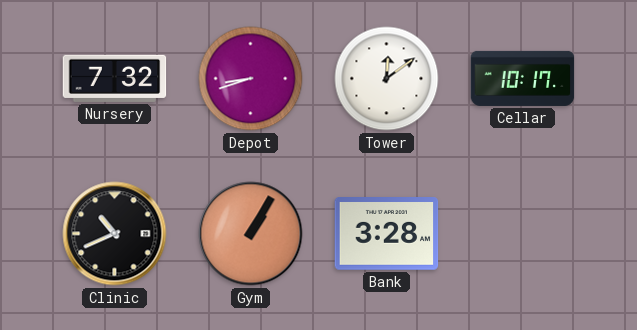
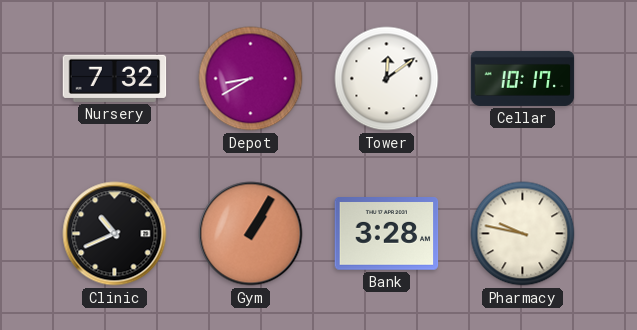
Depot: 8:42 -> 8:40
Pharmacy: none -> 9:47
